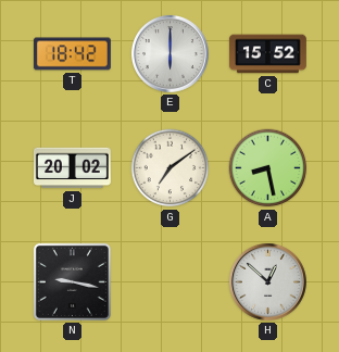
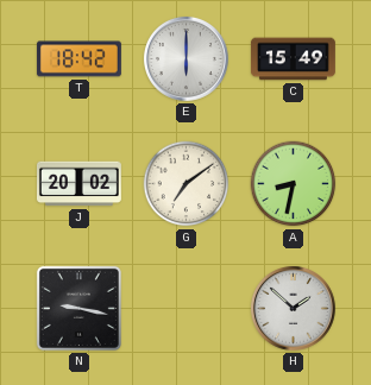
C: 15:52 -> 15:49
A: 8:28 -> 8:32
H: 12:52 -> 1:52
